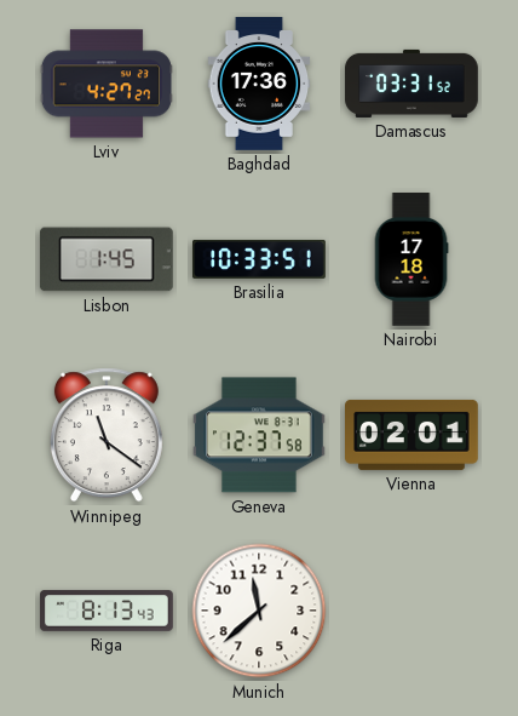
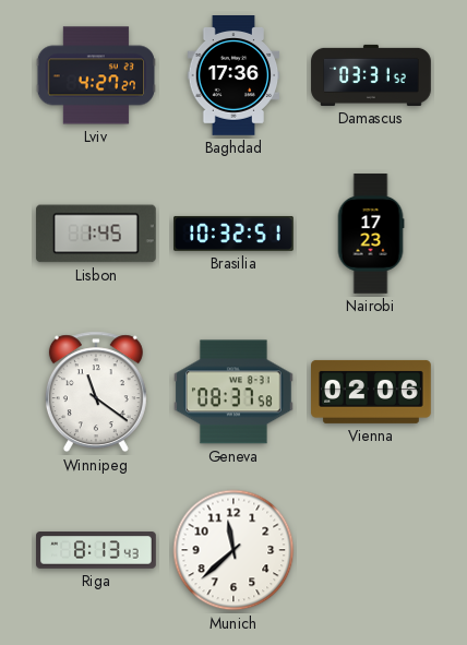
Brasilia: 10:33 -> 10:32
Nairobi: 17:18 -> 17:23
Geneva: 12:37 -> 08:37
Vienna: 02:01 -> 02:06
